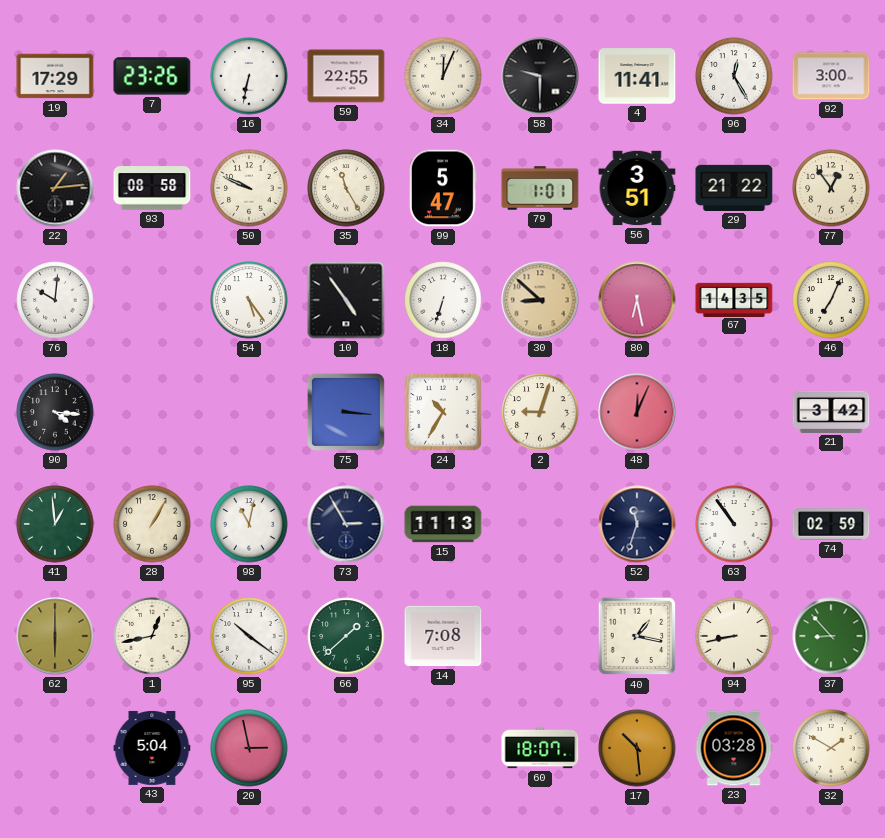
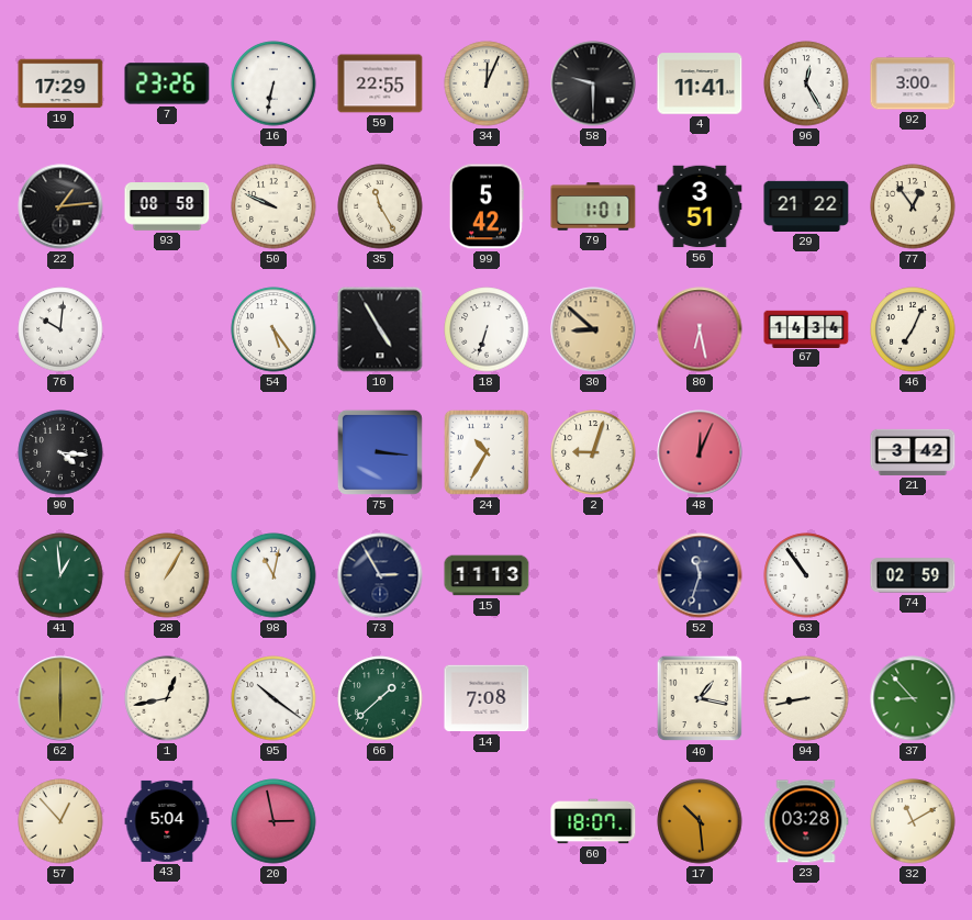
99: 5:47 -> 5:42
10: 4:54 -> 4:55
67: 14:35 -> 14:34
57: none -> 12:53
32: 1:50 -> 11:10
